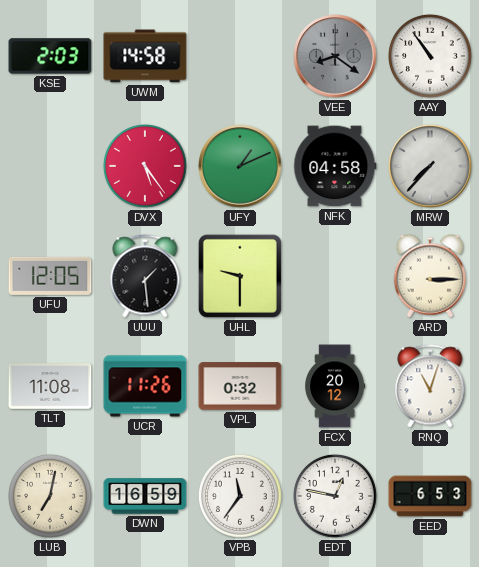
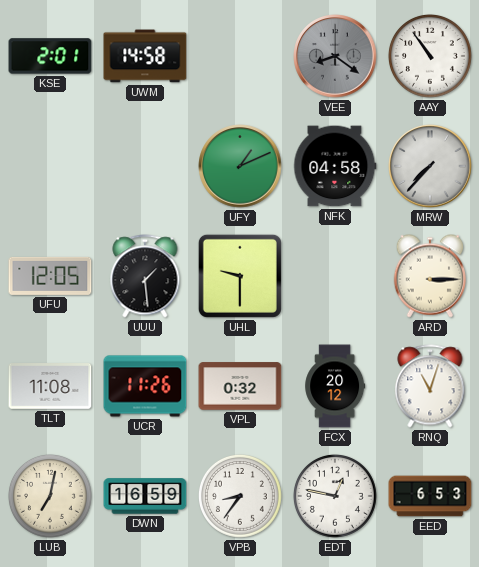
KSE: 2:03 -> 2:01
DVX: 5:24 -> none
VPB: 11:36 -> 8:36
